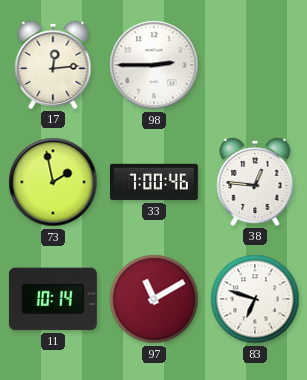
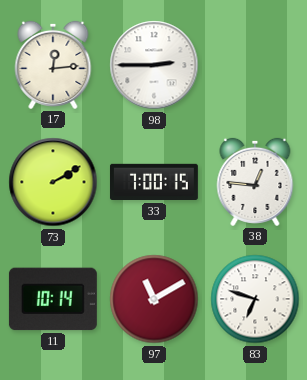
73: 1:58 -> 2:10
33: 7:00:46 -> 7:00:15
